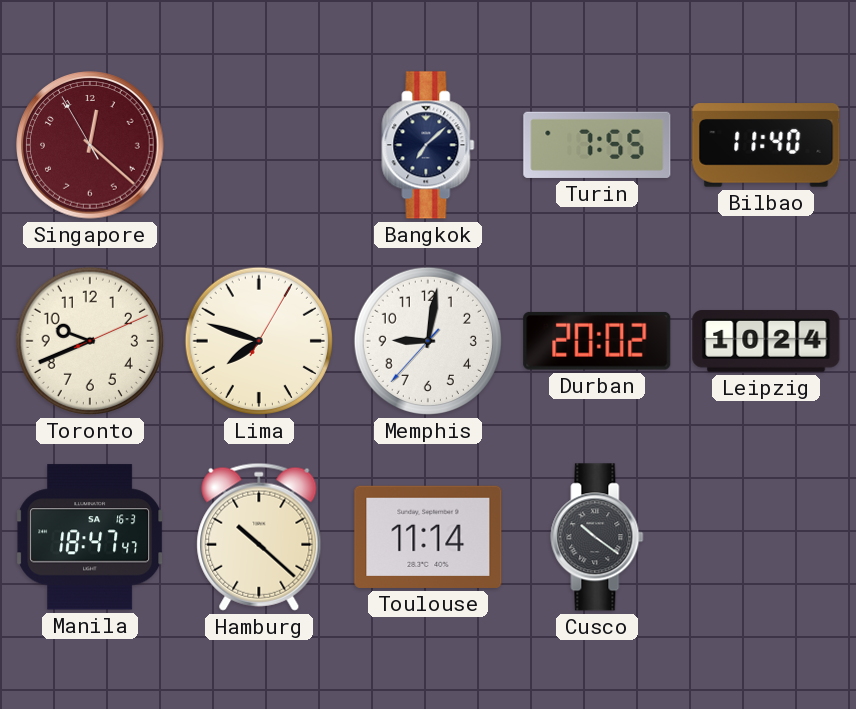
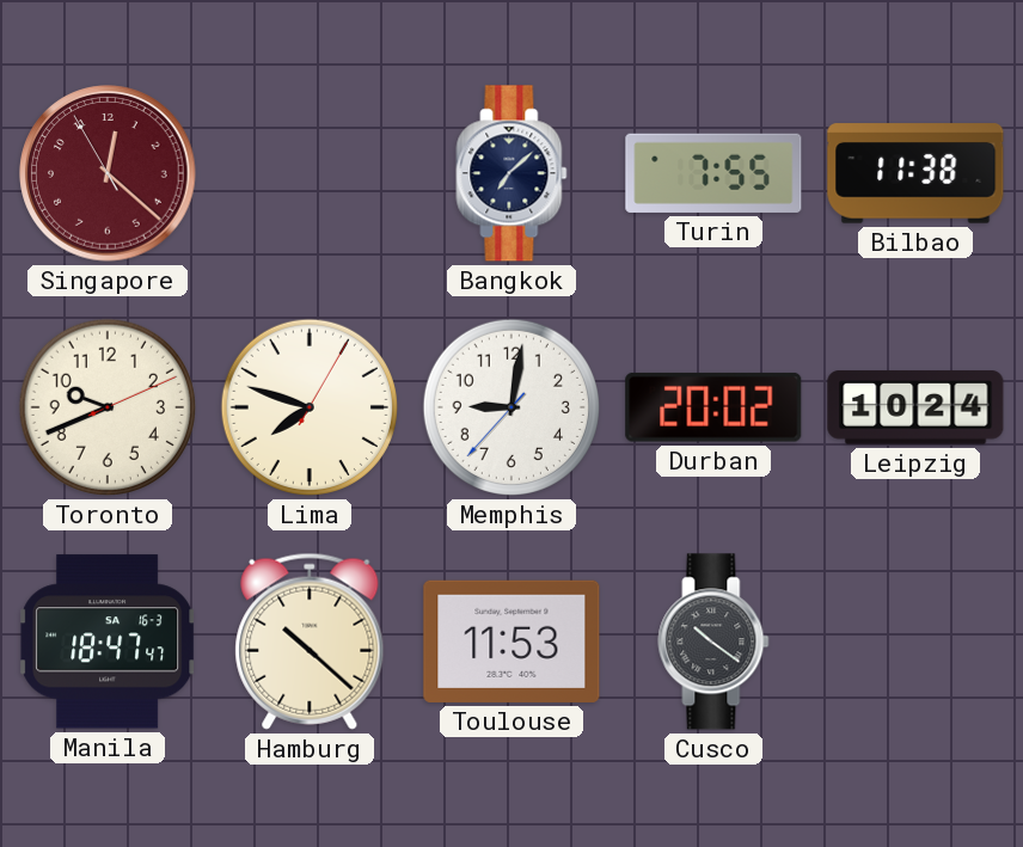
Bilbao: 11:40 -> 11:38
Toulouse: 11:14 -> 11:53
